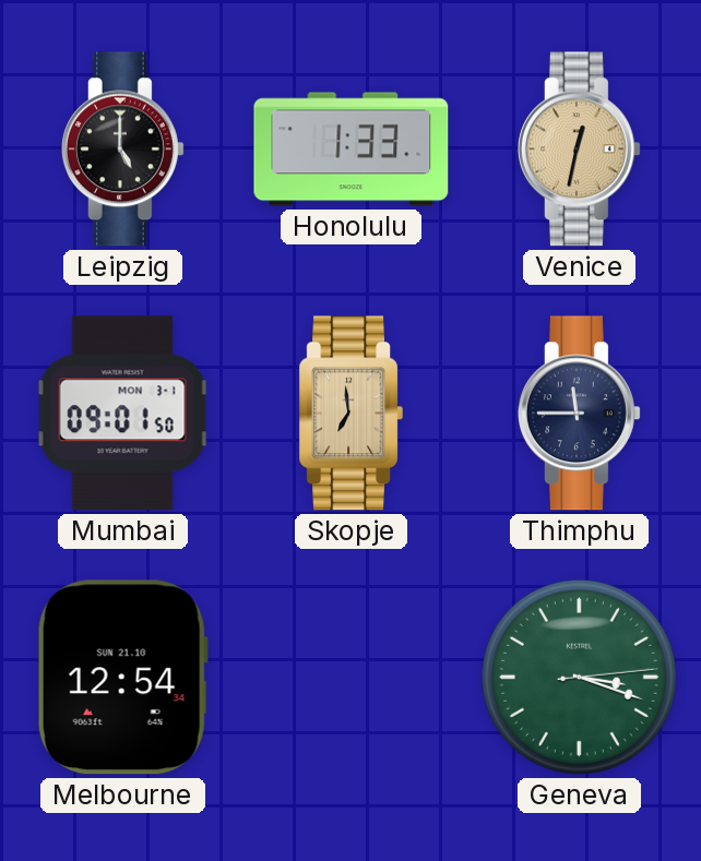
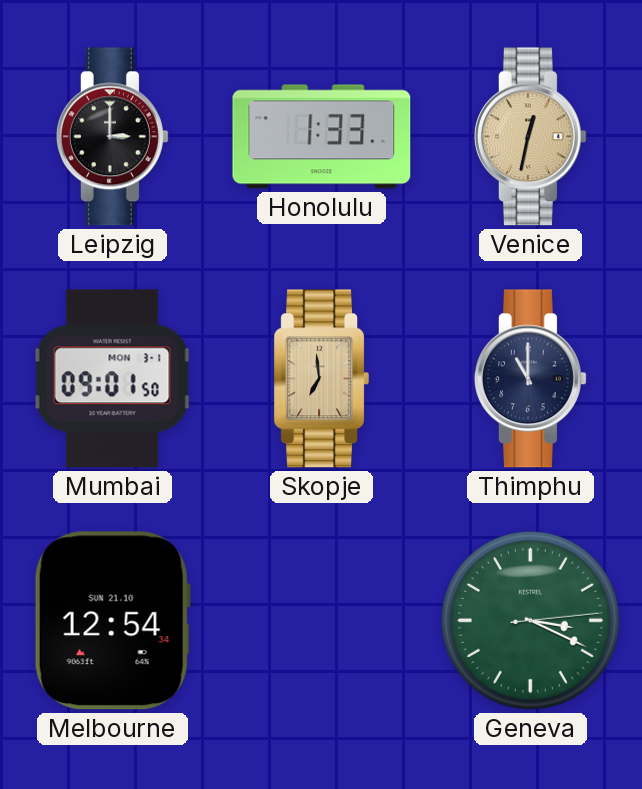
Leipzig: 5:00 -> 3:00
Thimphu: 11:45 -> 11:00
Geneva: 3:18 -> 3:19
